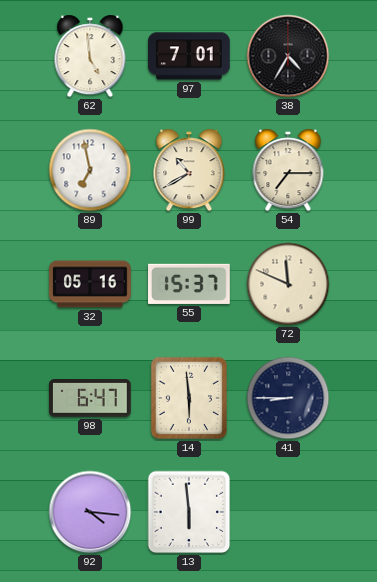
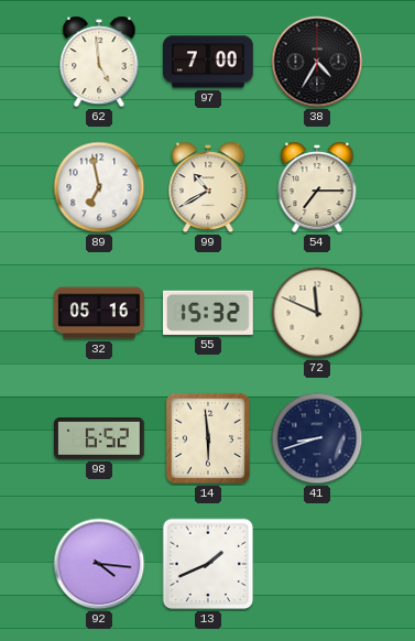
97: 7:01 -> 7:00
55: 15:37 -> 15:32
98: 6:47 -> 6:52
41: 8:45 -> 8:42
13: 5:59 -> 1:41
